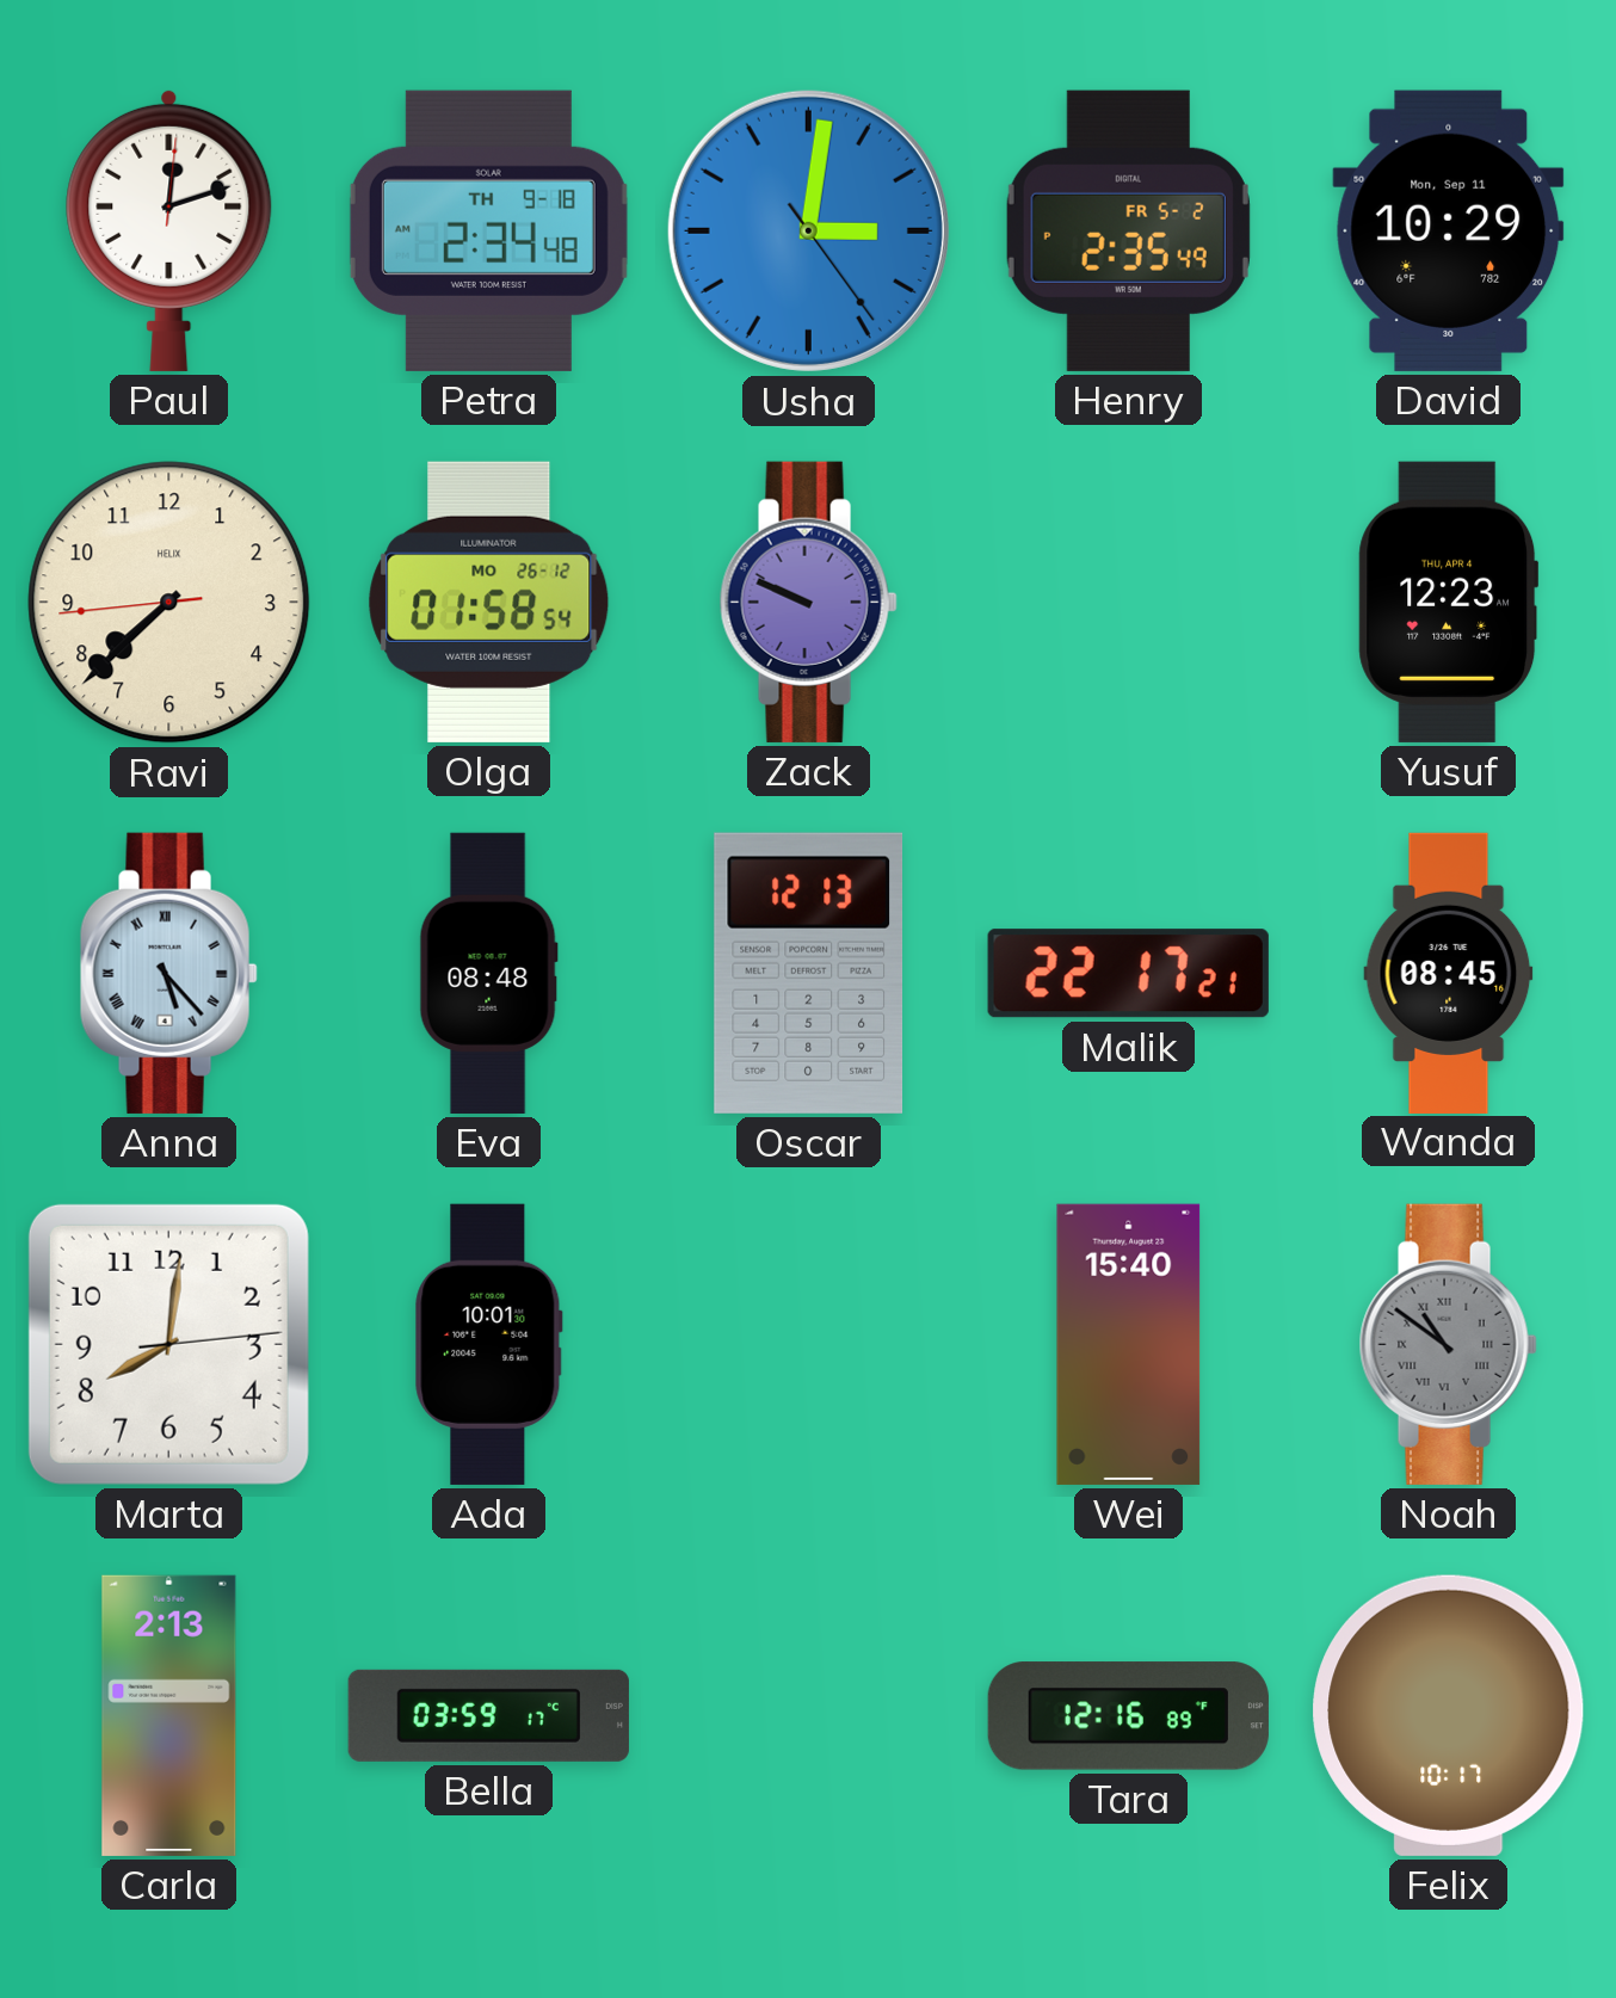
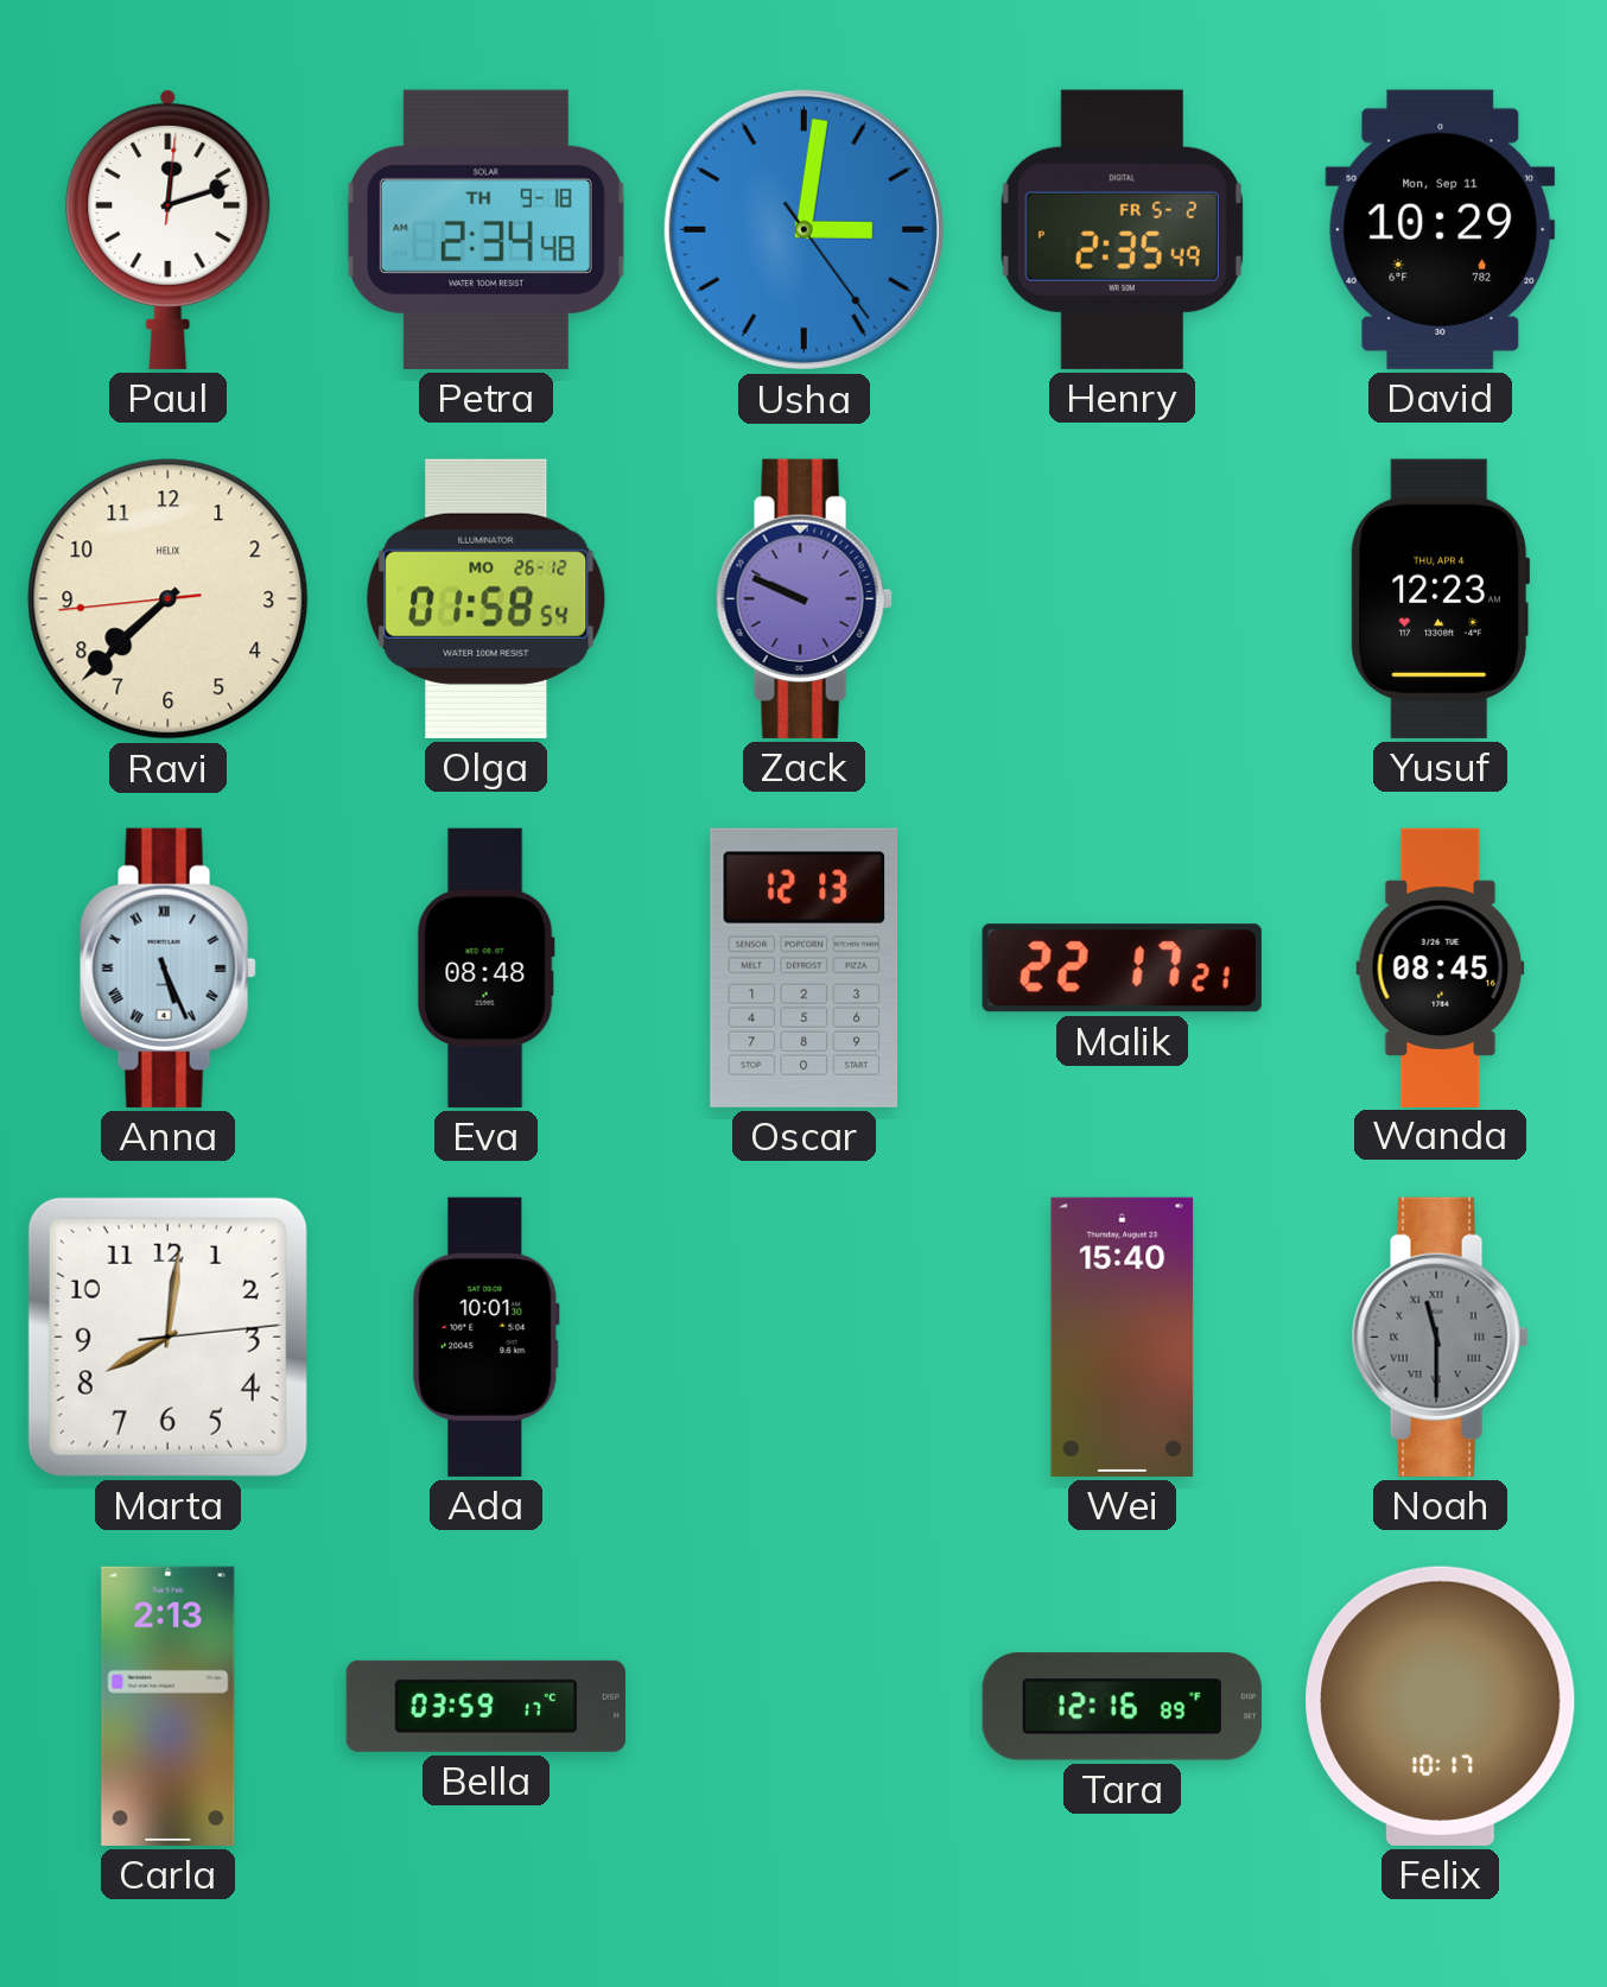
Anna: 5:23 -> 5:26
Noah: 10:51 -> 11:30
